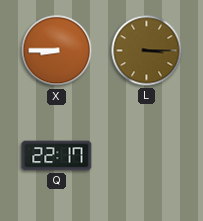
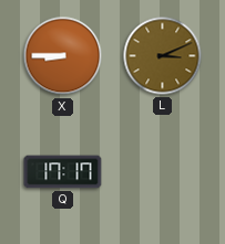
L: 3:15 -> 3:11
Q: 22:17 -> 17:17
